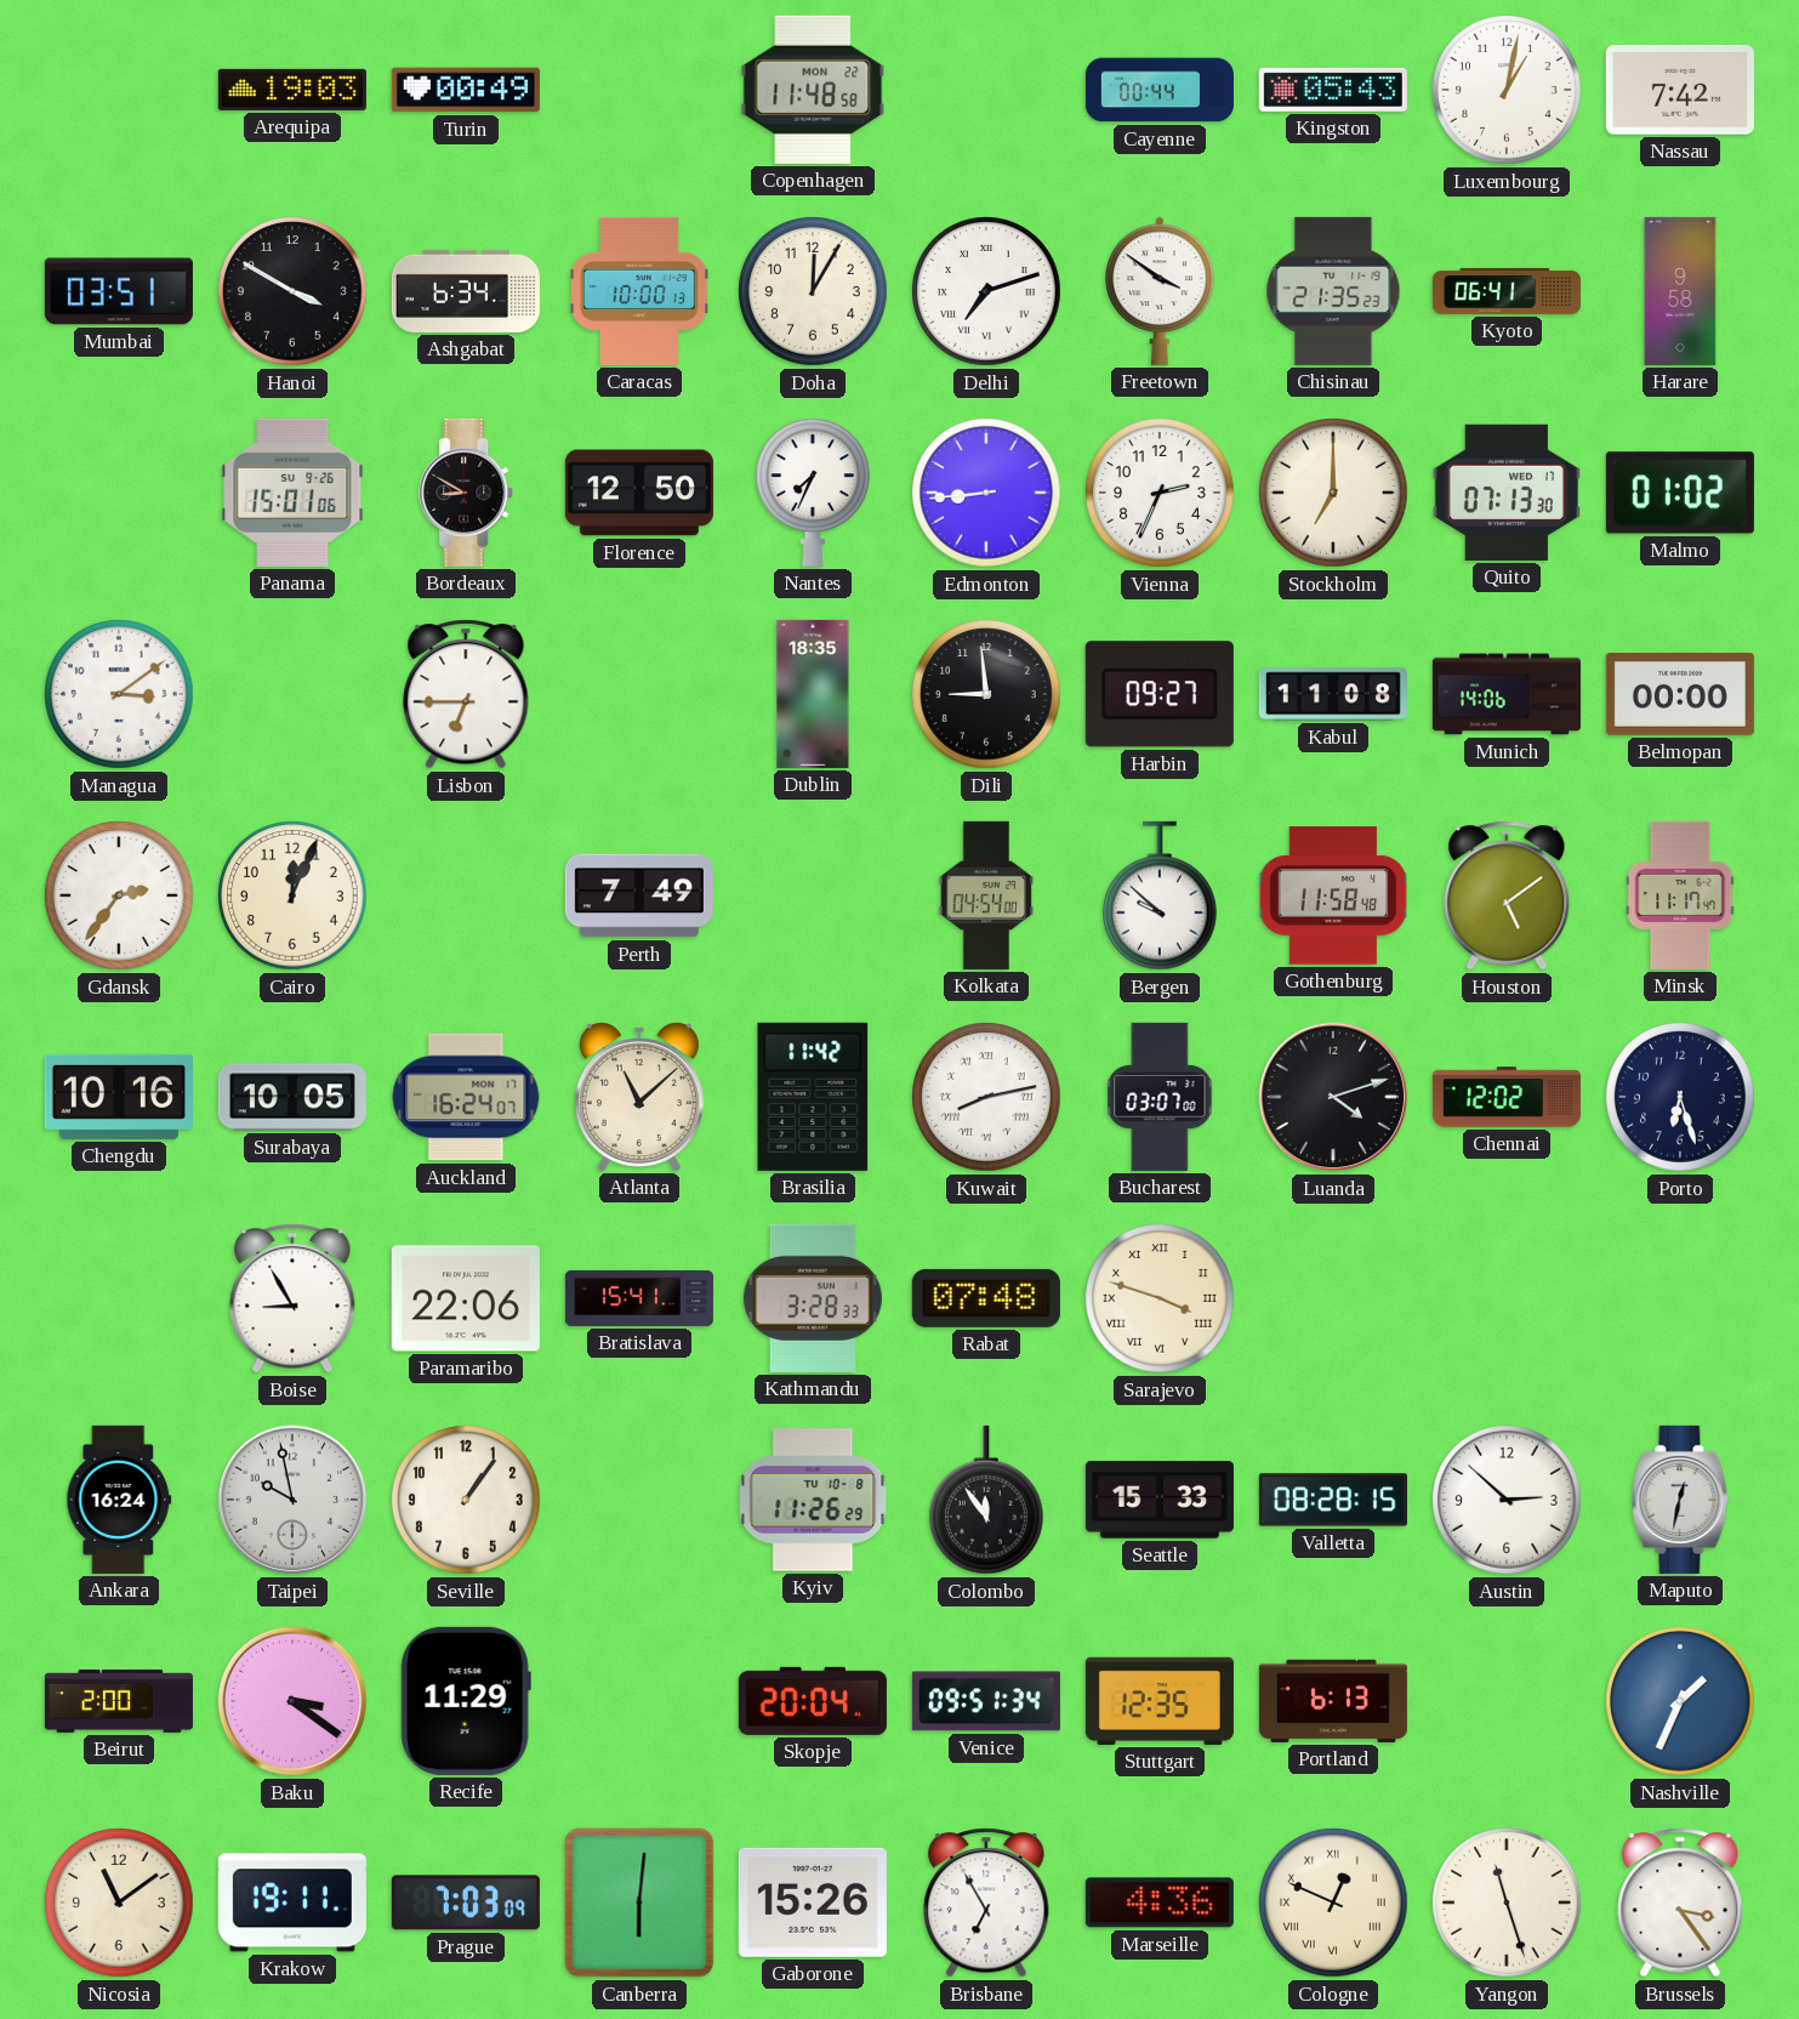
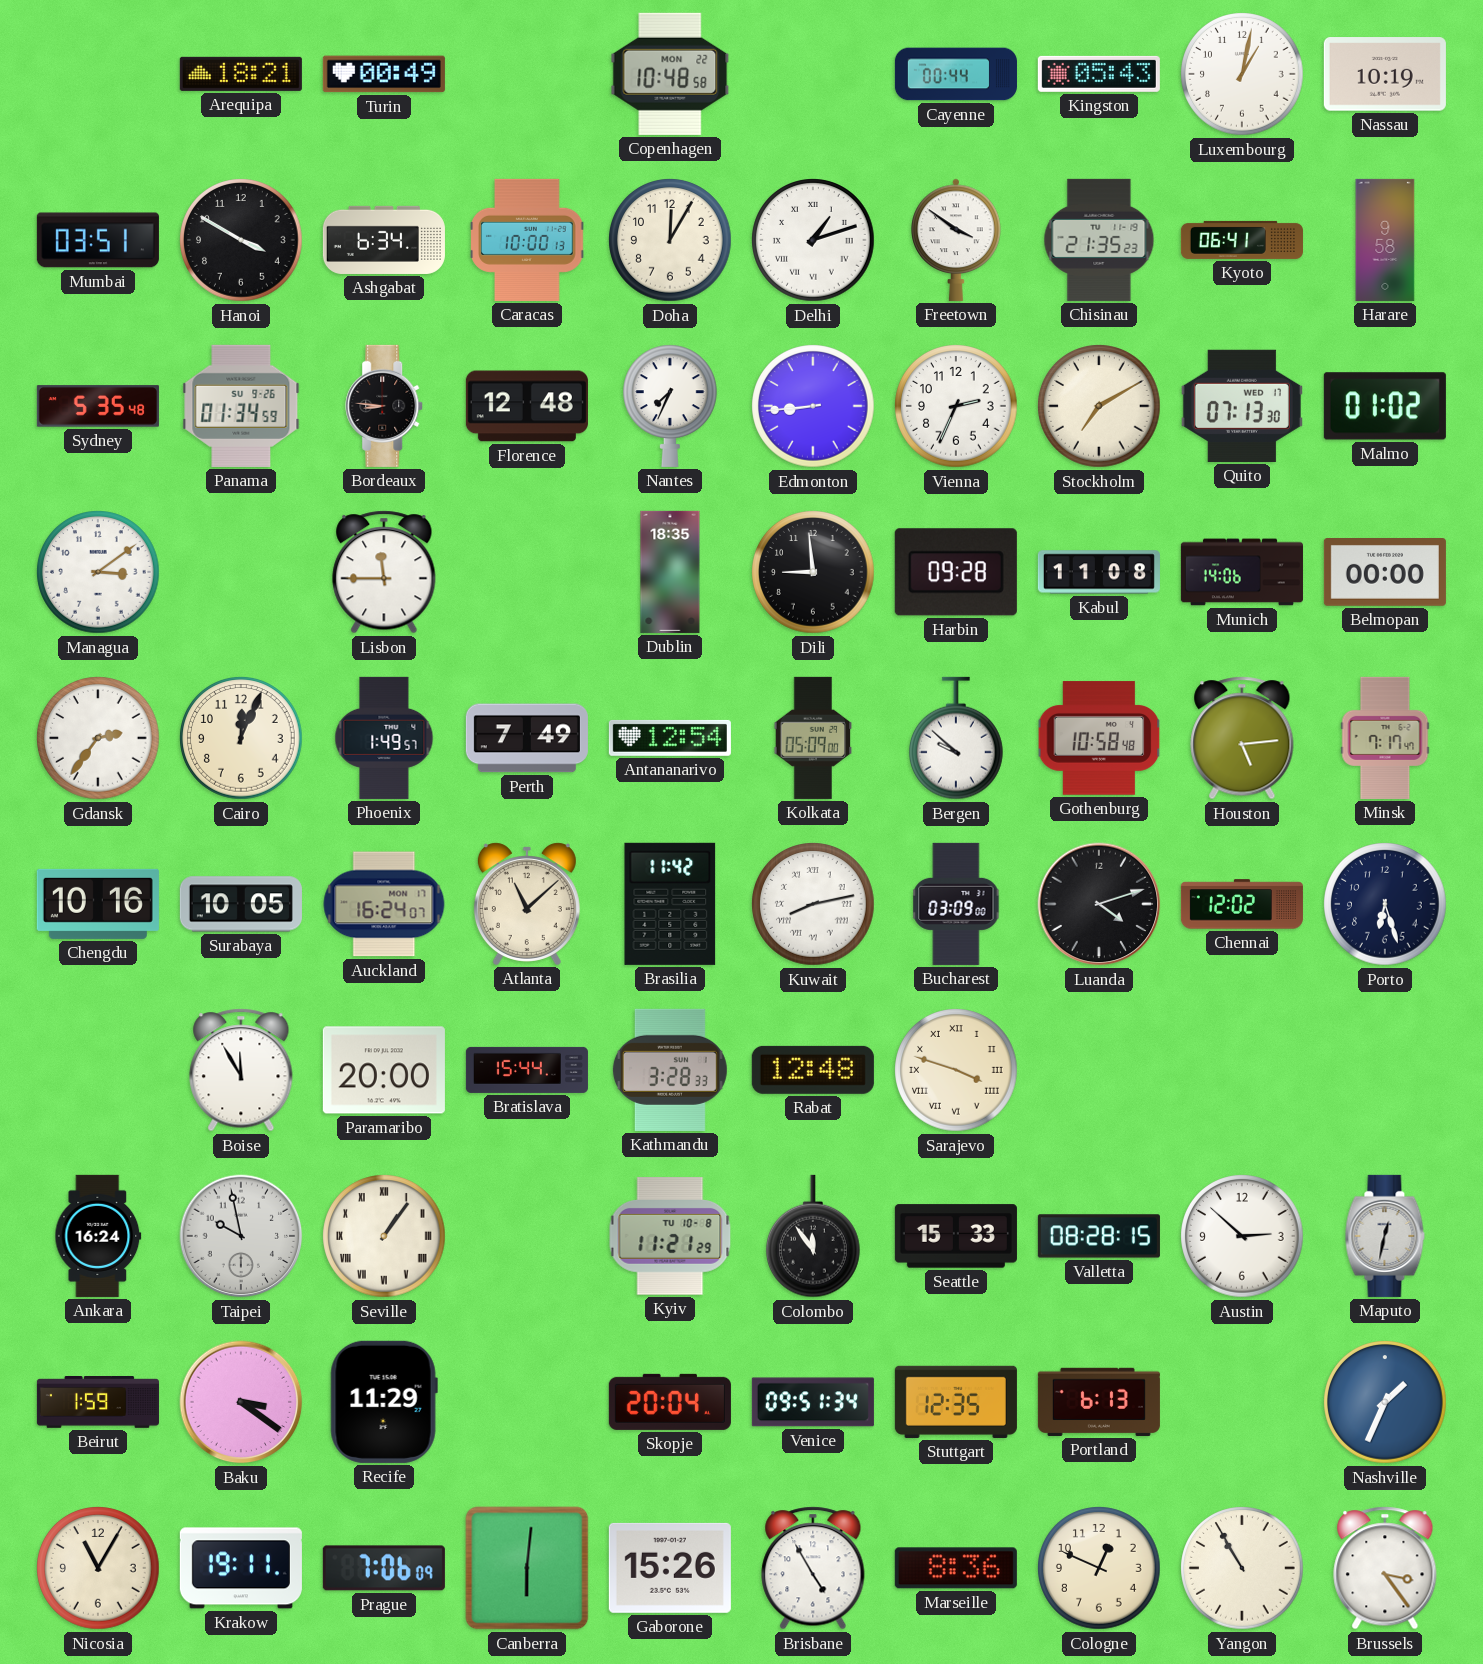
Arequipa: 19:03 -> 18:21
Copenhagen: 11:48 -> 10:48
Nassau: 7:42 -> 10:19
Delhi: 7:12 -> 1:12
Sydney: none -> 5:35
Panama: 15:01 -> 01:34
Bordeaux: 8:50 -> 8:46
Florence: 12:50 -> 12:48
Stockholm: 7:00 -> 7:10
Lisbon: 6:45 -> 11:45
Harbin: 09:27 -> 09:28
Phoenix: none -> 1:49
Antananarivo: none -> 12:54
Kolkata: 04:54 -> 05:09
Gothenburg: 11:58 -> 10:58
Houston: 5:09 -> 5:14
Minsk: 11:17 -> 7:17
Bucharest: 03:07 -> 03:09
Boise: 8:55 -> 11:55
Paramaribo: 22:06 -> 20:00
Bratislava: 15:41 -> 15:44
Rabat: 07:48 -> 12:48
Seville numerals: Arabic -> Roman
Kyiv: 11:26 -> 11:21
Beirut: 2:00 -> 1:59
Nicosia: 11:09 -> 11:05
Prague: 7:03 -> 7:06
Brisbane: 6:55 -> 4:55
Marseille: 4:36 -> 8:36
Cologne numerals: Roman -> Arabic
Yangon: 11:27 -> 10:55
